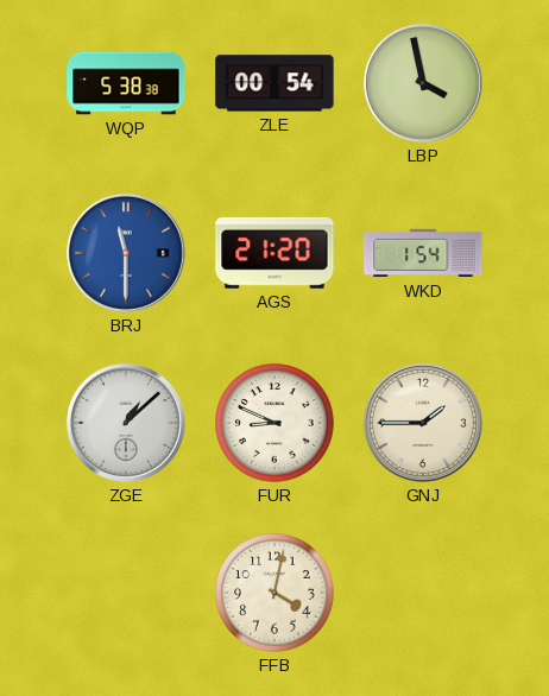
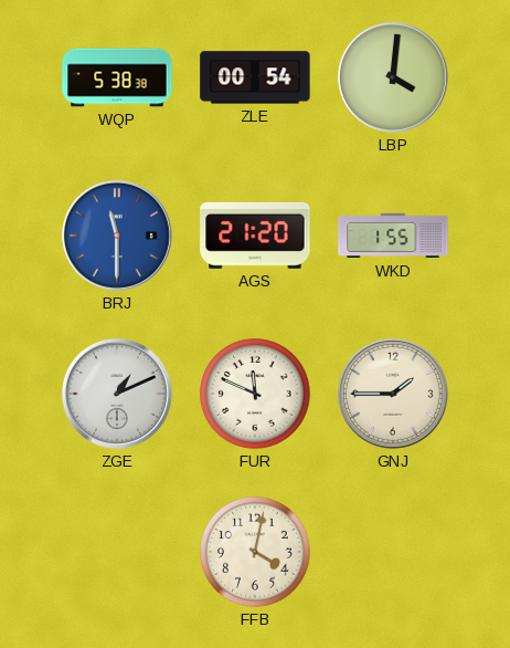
LBP: 3:58 -> 4:01
WKD: 1:54 -> 1:55
ZGE: 1:08 -> 1:11
FUR: 8:49 -> 11:49
